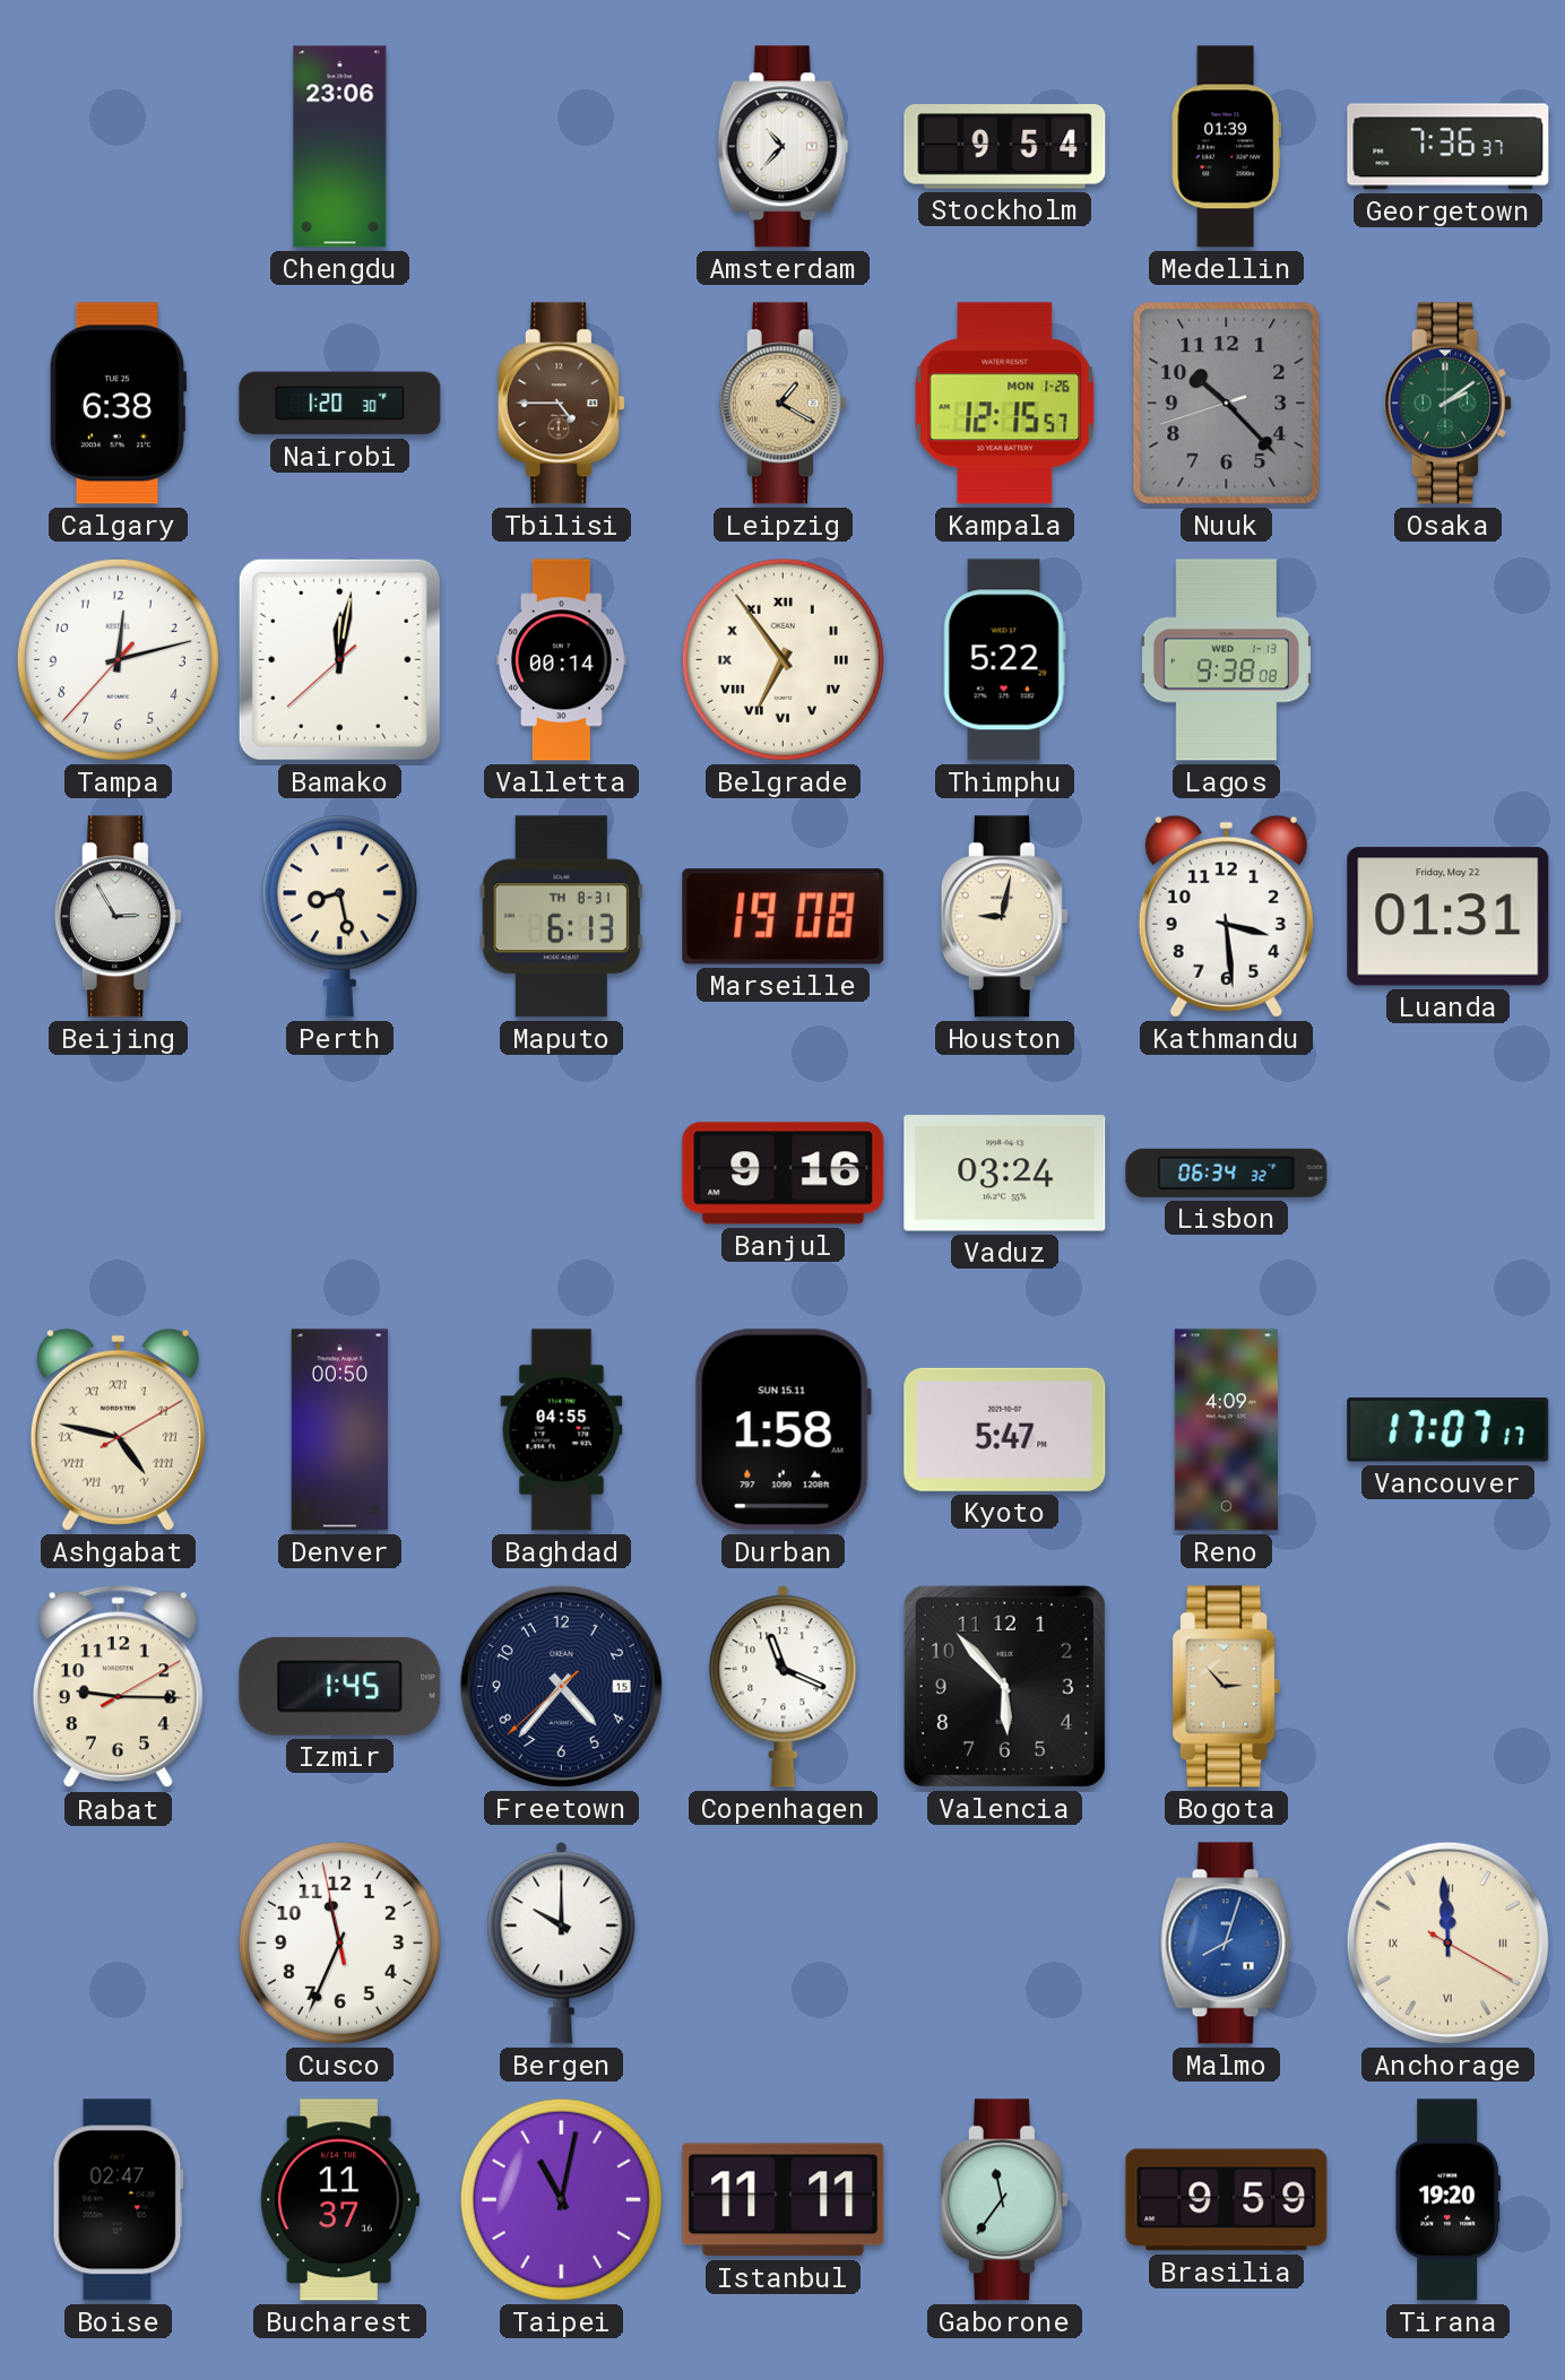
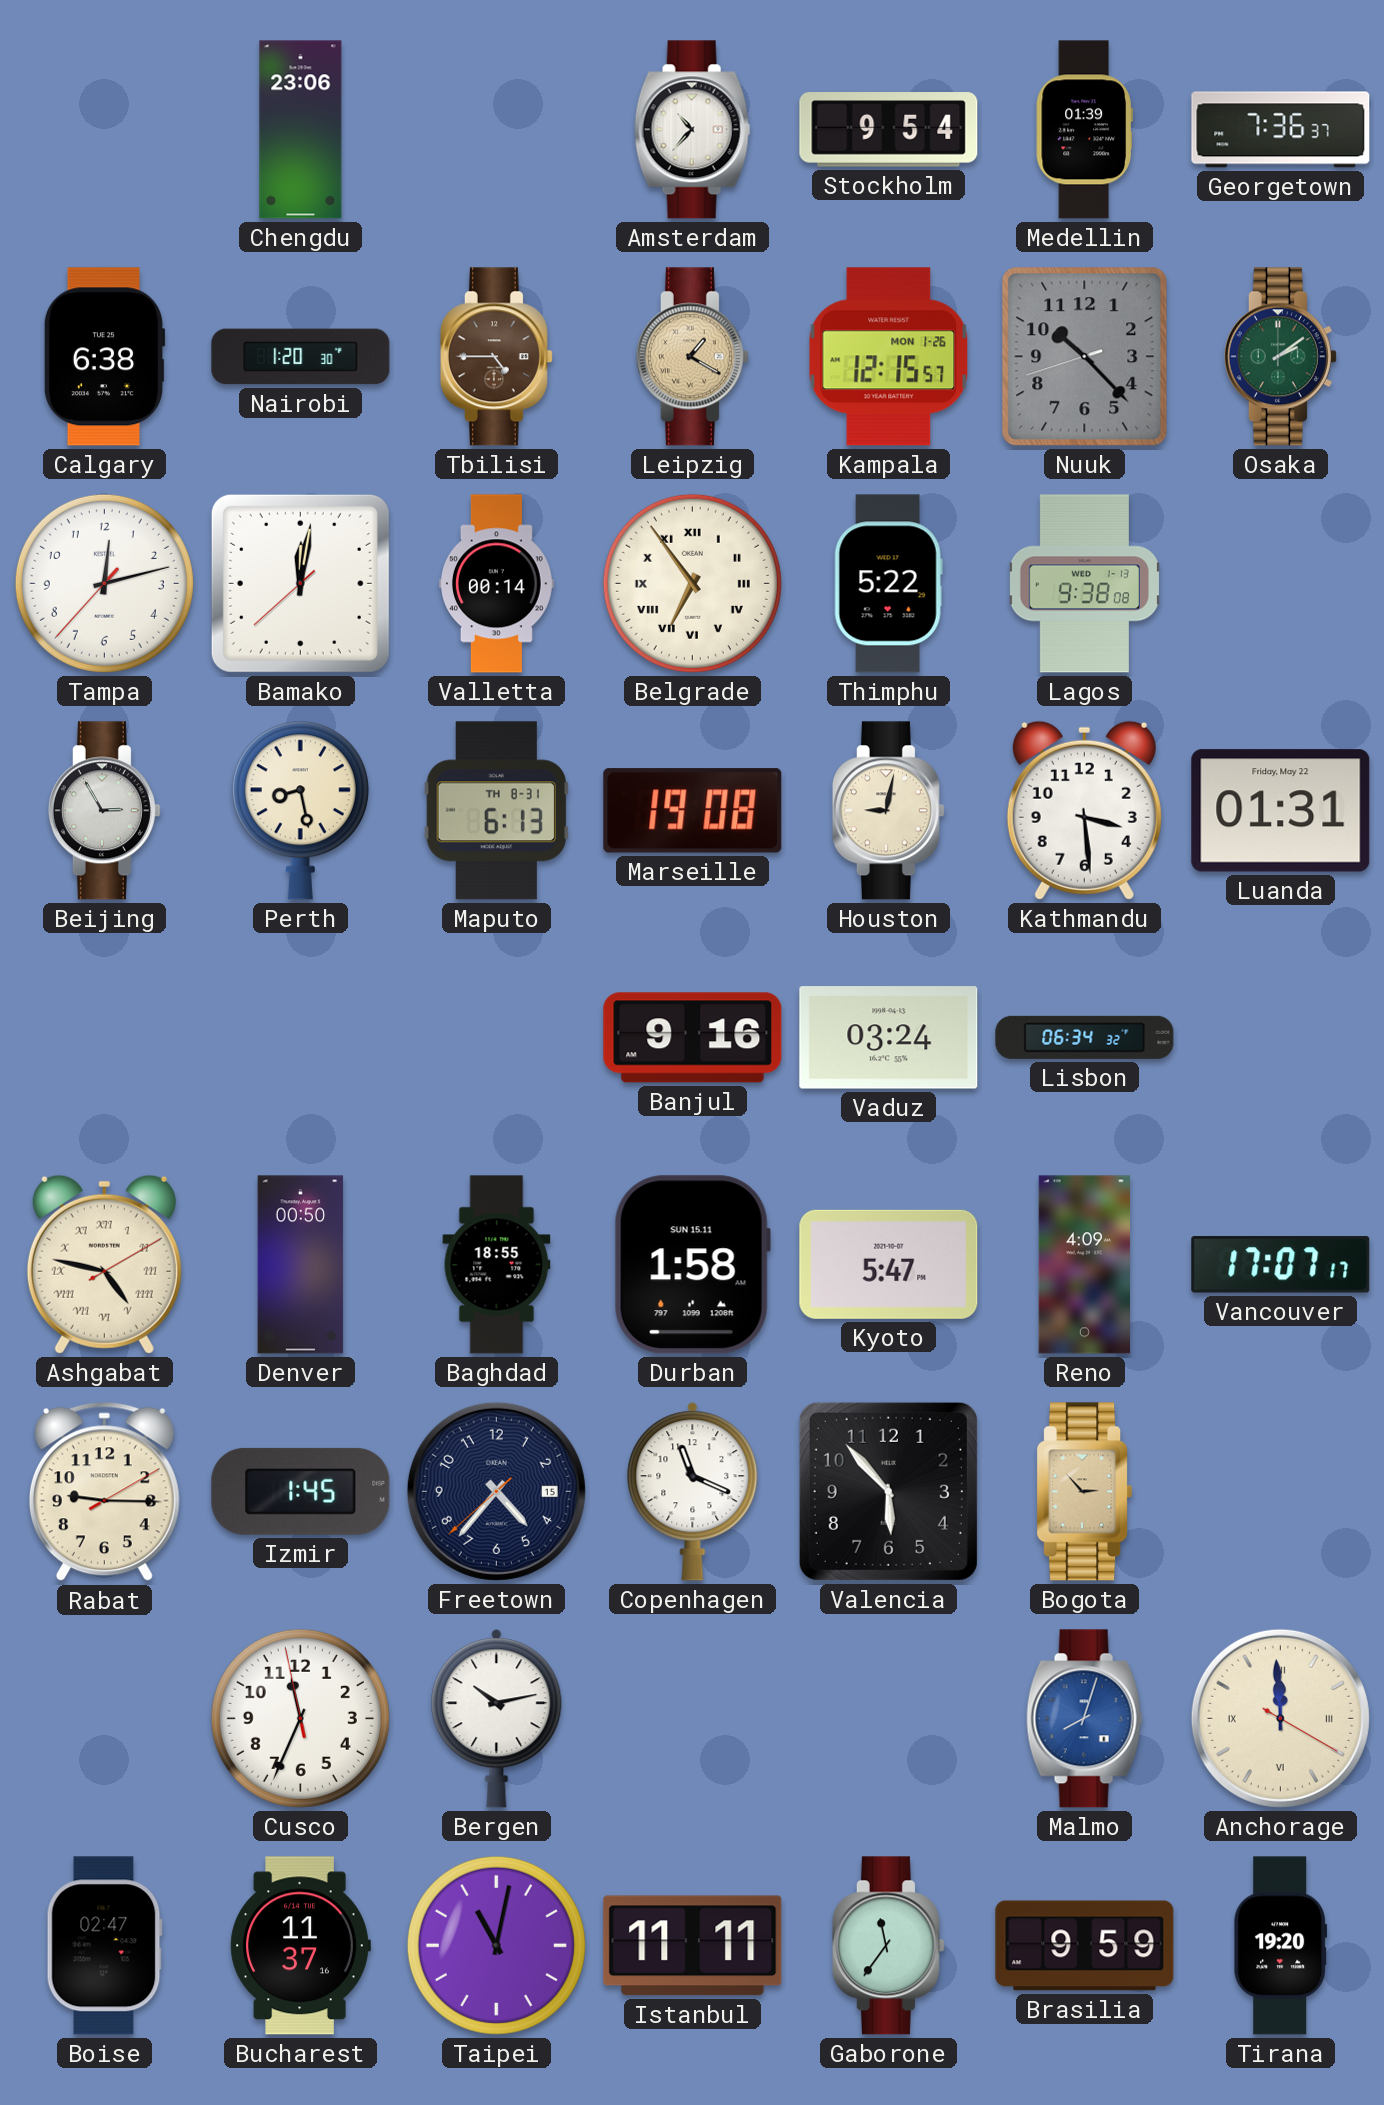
Baghdad: 04:55 -> 18:55
Bergen: 10:00 -> 10:13
